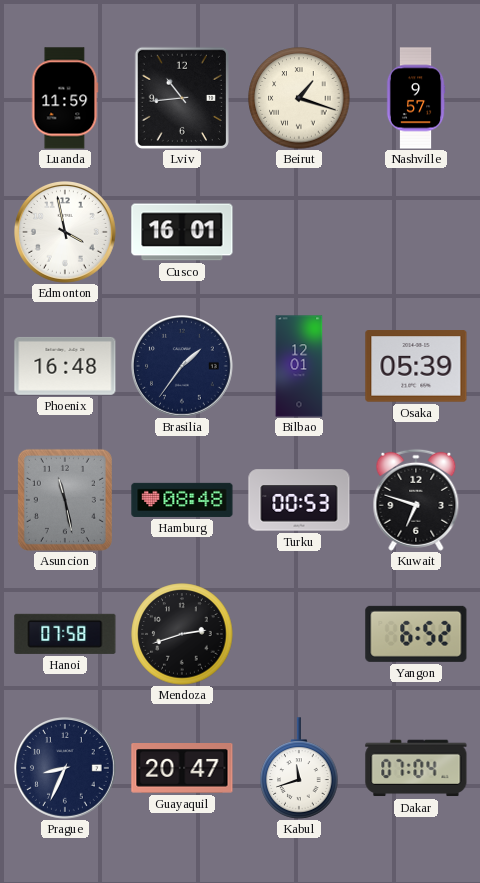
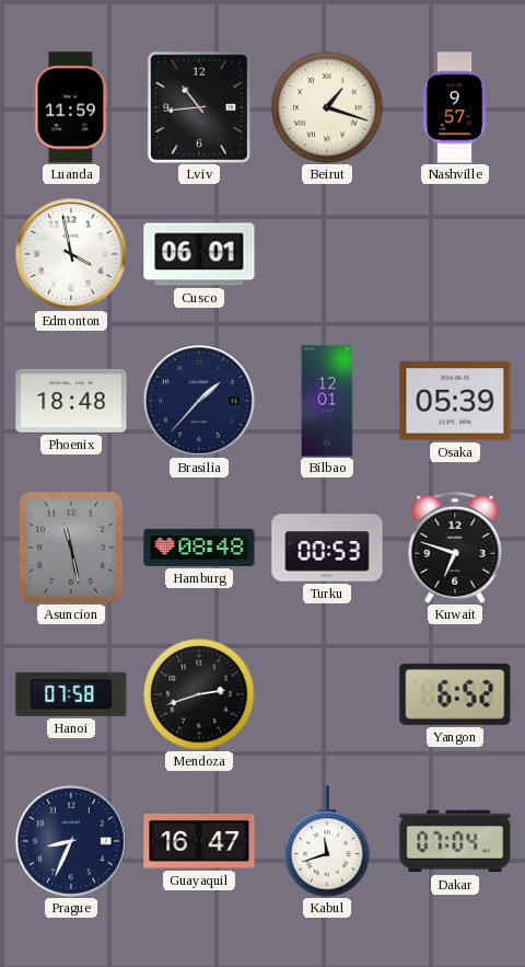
Cusco: 16:01 -> 06:01
Phoenix: 16:48 -> 18:48
Brasilia: 1:36 -> 1:37
Guayaquil: 20:47 -> 16:47
